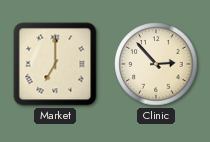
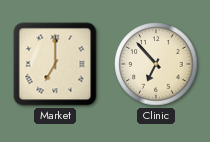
Clinic: 2:53 -> 6:53
